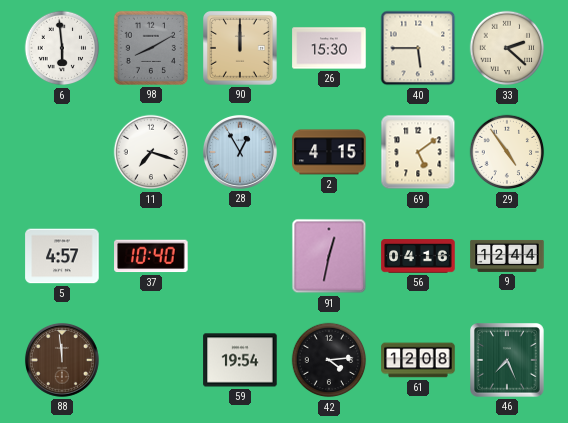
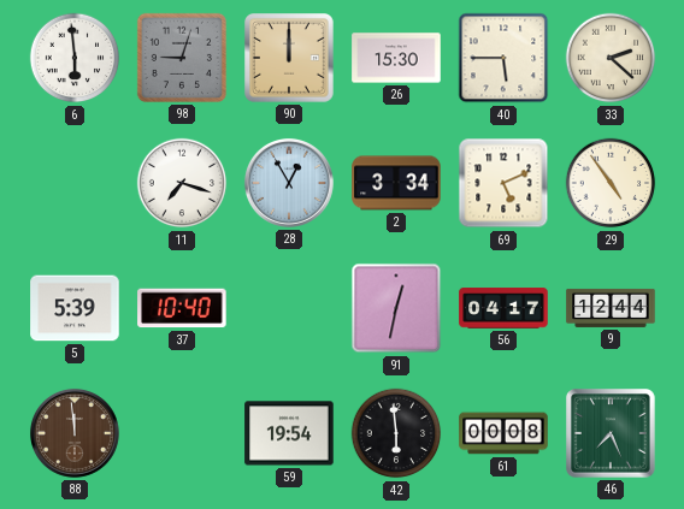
98: 8:10 -> 9:03
2: 4:15 -> 3:34
69: 5:09 -> 5:11
5: 4:57 -> 5:39
56: 04:16 -> 04:17
42: 4:14 -> 5:59
61: 12:08 -> 00:08
